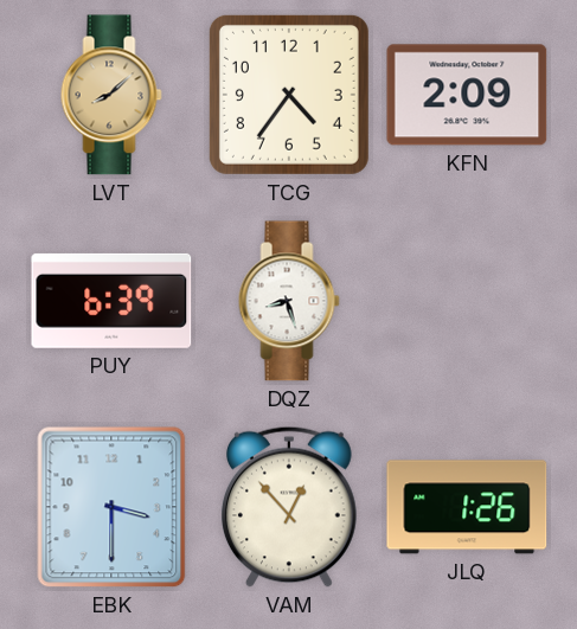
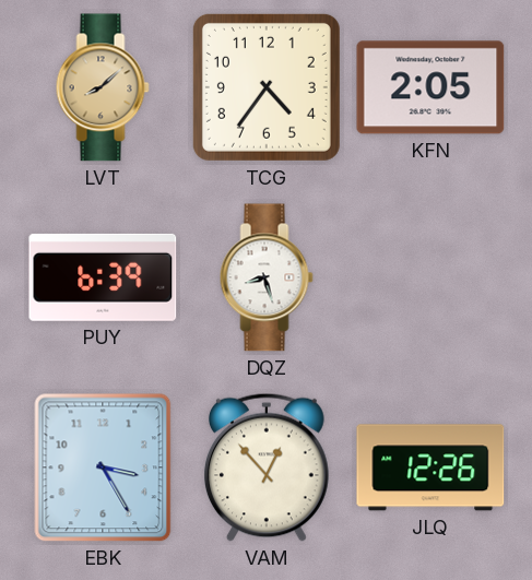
KFN: 2:09 -> 2:05
EBK: 3:30 -> 3:25
JLQ: 1:26 -> 12:26
